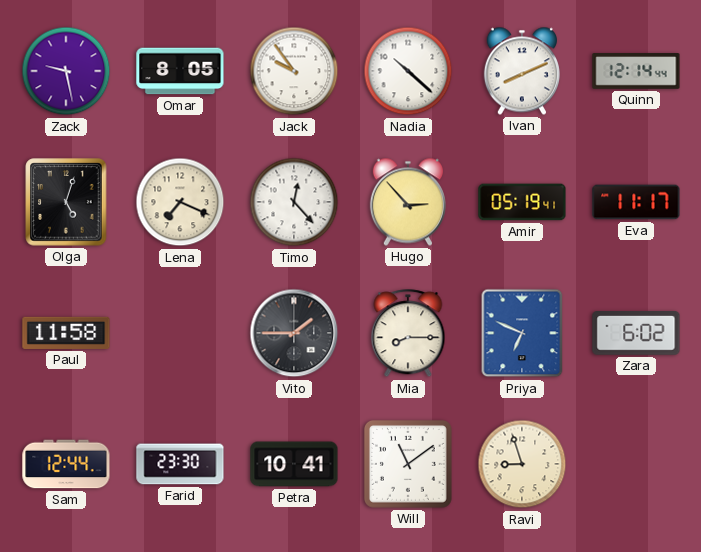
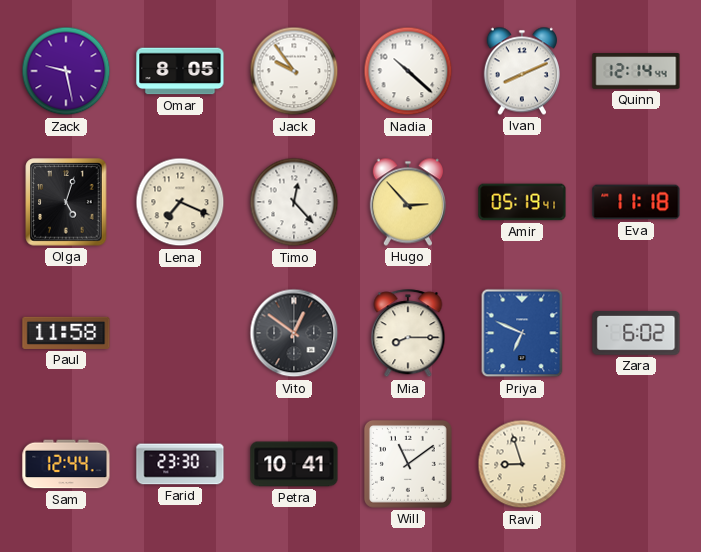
Eva: 11:17 -> 11:18
Vito: 1:45 -> 12:51
